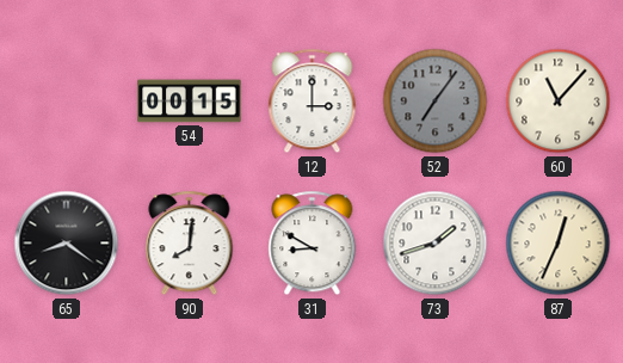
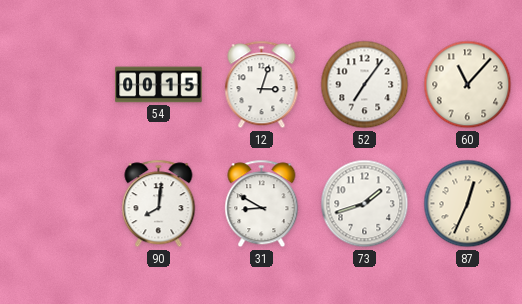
12: 3:00 -> 3:03
52 dial: grey -> white
65: 8:21 -> none
